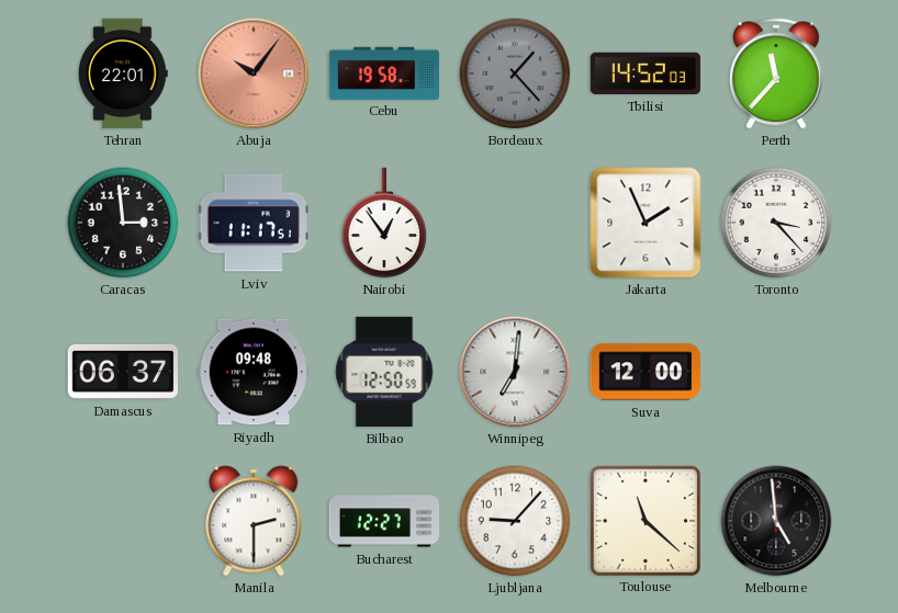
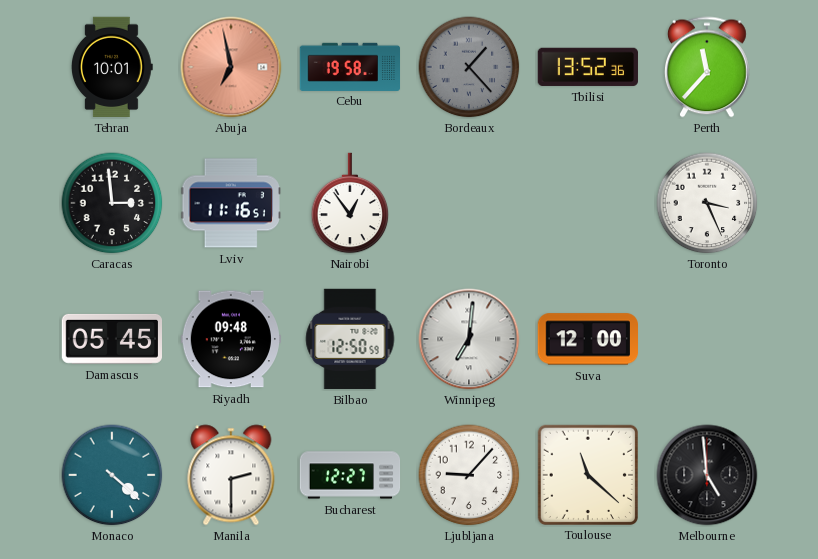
Tehran: 22:01 -> 10:01
Abuja: 10:06 -> 6:58
Tbilisi: 14:52 -> 13:52
Lviv: 11:17 -> 11:16
Jakarta: 1:56 -> none
Toronto: 3:23 -> 3:26
Damascus: 06:37 -> 05:45
Monaco: none -> 4:22
